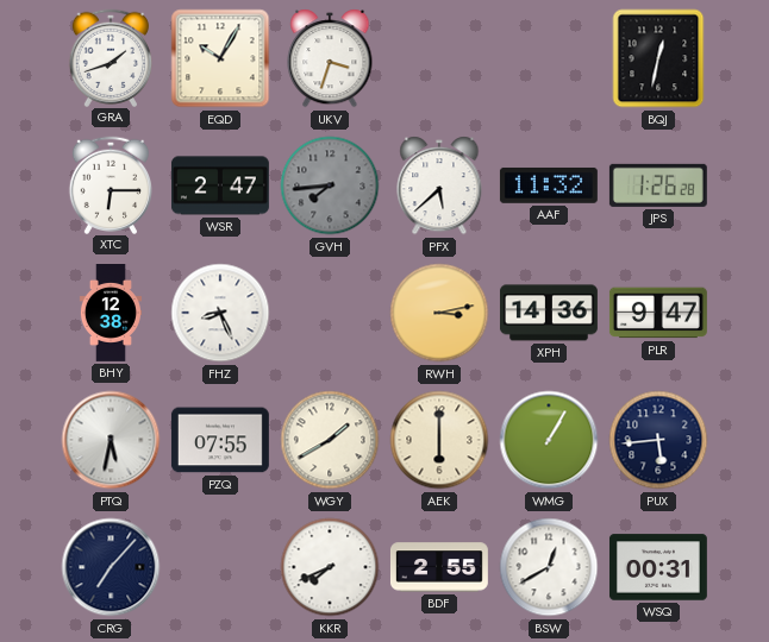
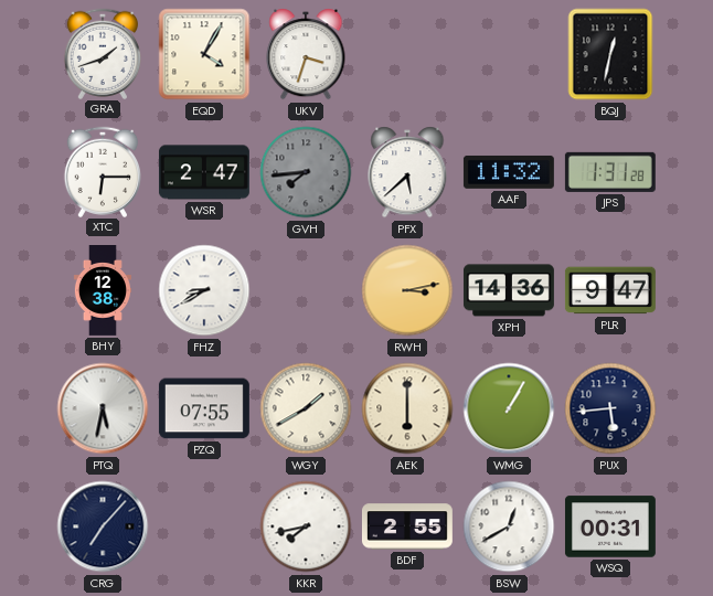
EQD: 10:05 -> 4:05
JPS: 1:26 -> 1:31
FHZ: 8:26 -> 8:40
KKR: 7:41 -> 7:43
